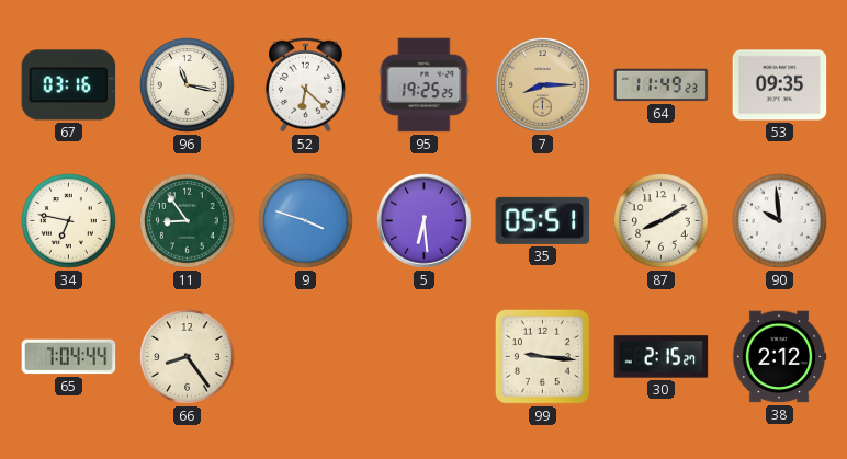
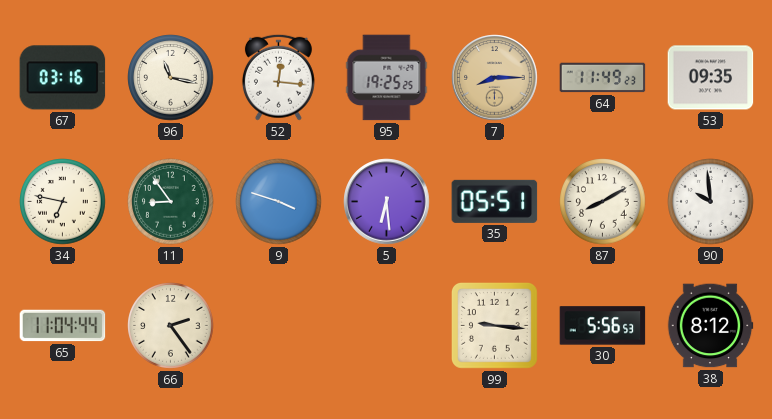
52: 6:22 -> 12:16
65: 7:04 -> 11:04
66: 8:24 -> 2:24
30: 2:15 -> 5:56
38: 2:12 -> 8:12
